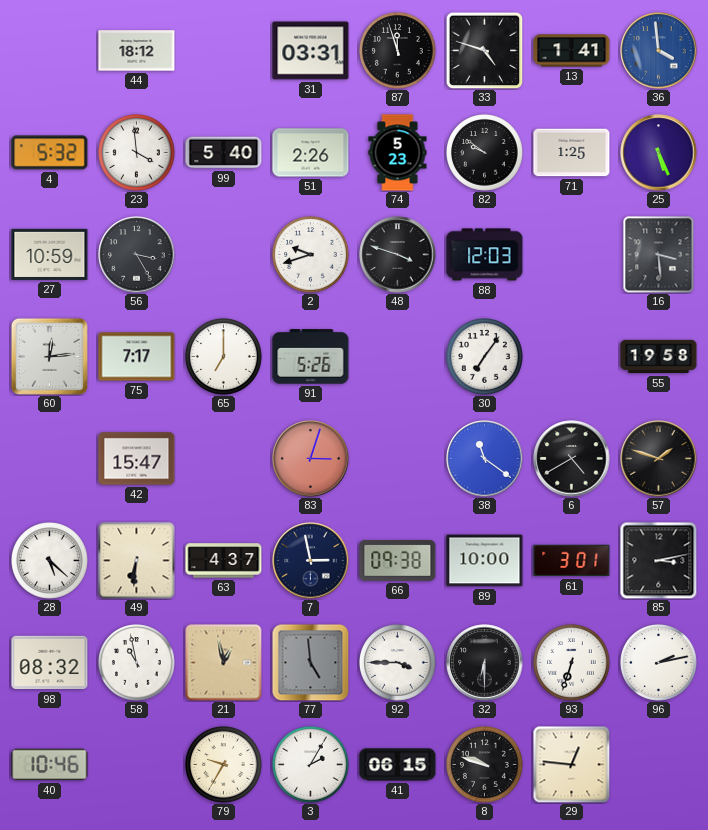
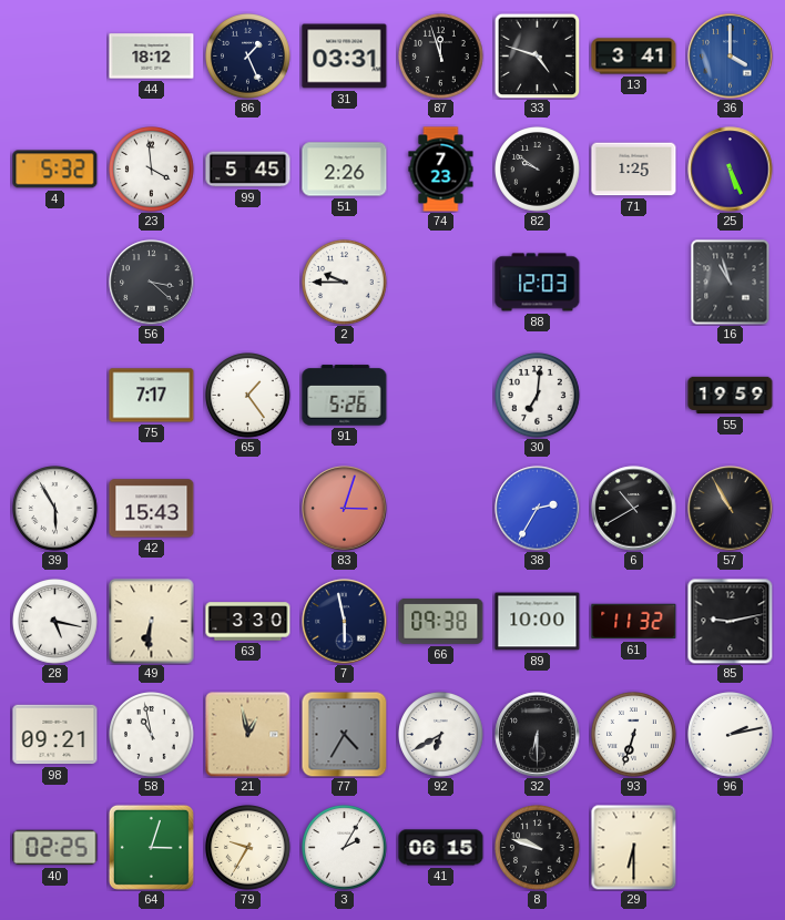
86: none -> 1:26
13: 1:41 -> 3:41
36: 3:59 -> 4:00
99: 5:40 -> 5:45
74: 5:23 -> 7:23
27: 10:59 -> none
56: 3:25 -> 3:22
2: 9:42 -> 9:45
48: 3:48 -> none
16: 3:29 -> 10:57
60: 12:14 -> none
65: 7:00 -> 1:24
30: 7:06 -> 7:01
55: 19:58 -> 19:59
39: none -> 5:55
42: 15:47 -> 15:43
38: 11:21 -> 2:35
6: 4:40 -> 10:40
57: 1:48 -> 10:55
28: 5:22 -> 5:17
63: 4:37 -> 3:30
7: 2:58 -> 5:58
61: 3:01 -> 11:32
85: 3:13 -> 9:13
98: 08:32 -> 09:21
77: 4:59 -> 4:35
92: 3:45 -> 6:40
40: 10:46 -> 02:25
64: none -> 3:03
29: 12:46 -> 6:30
